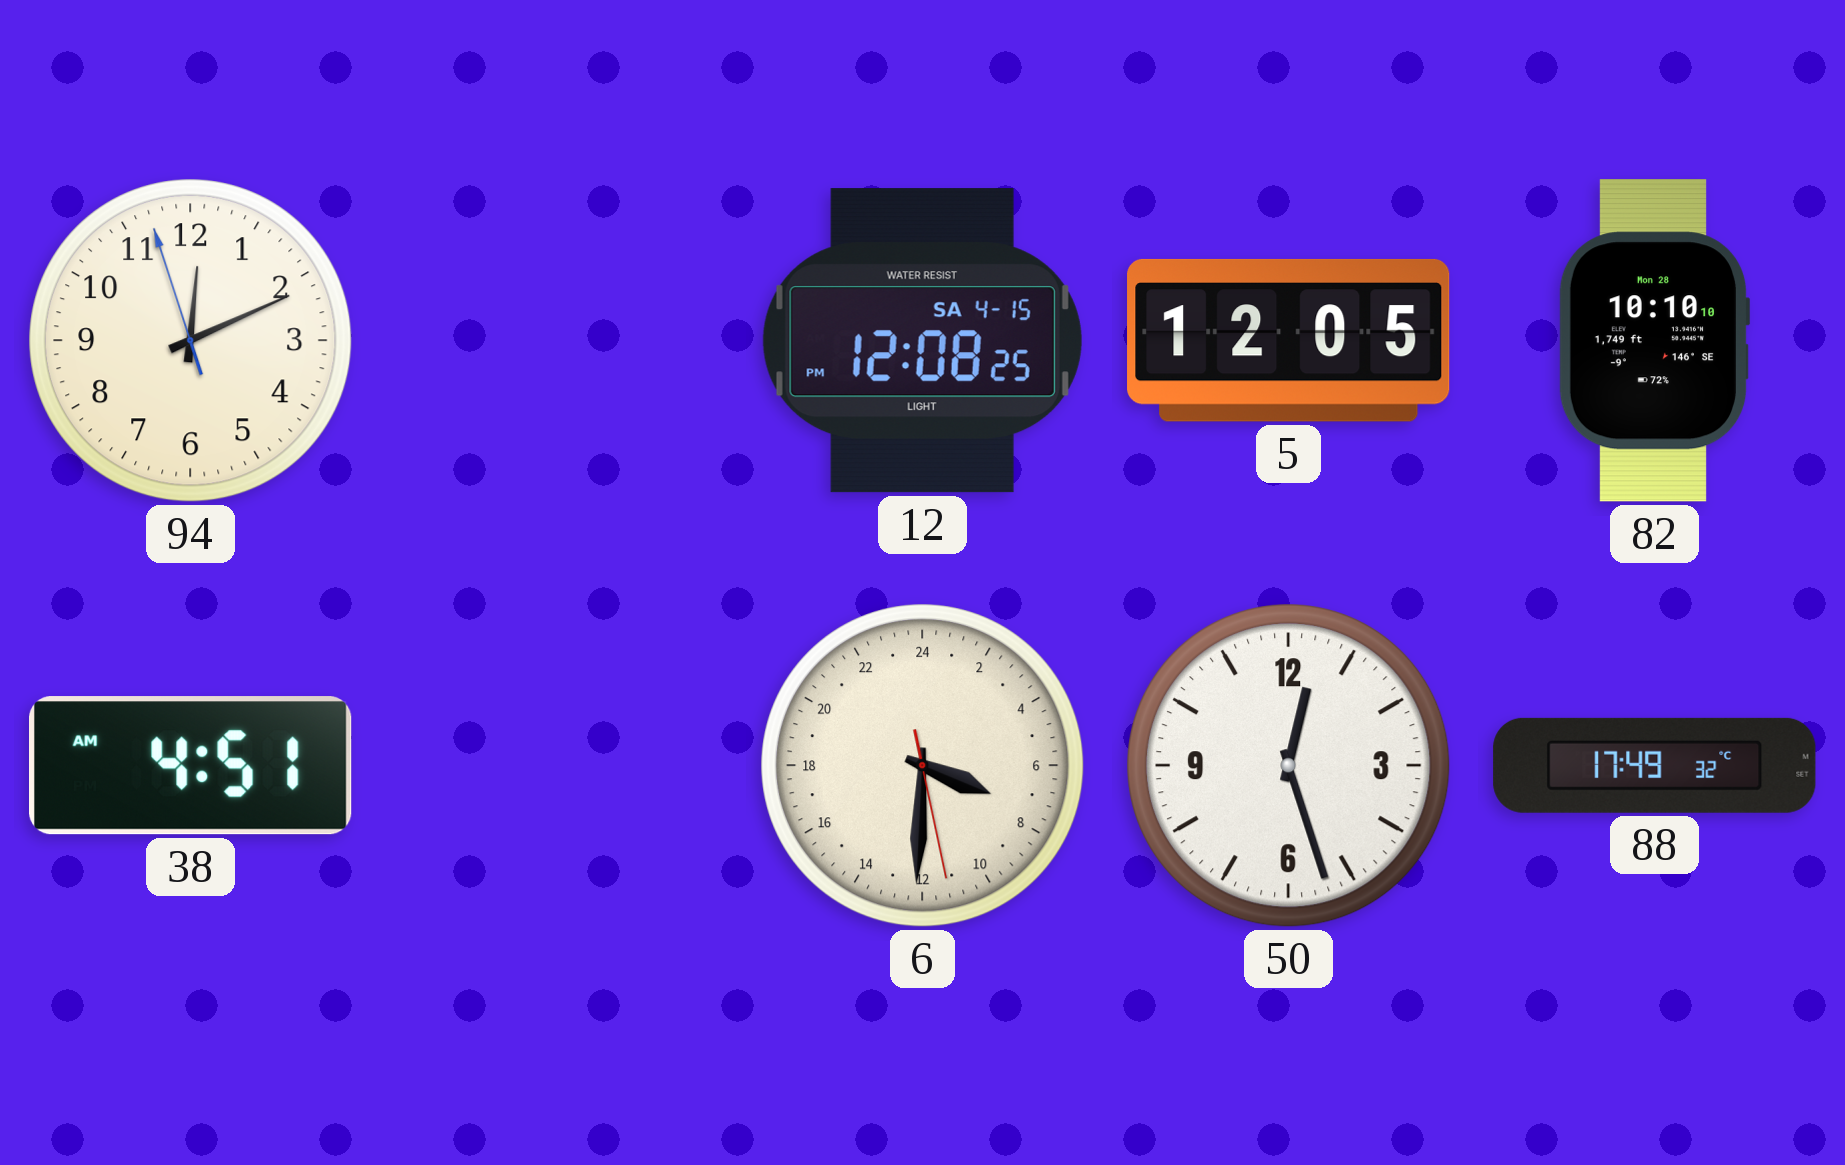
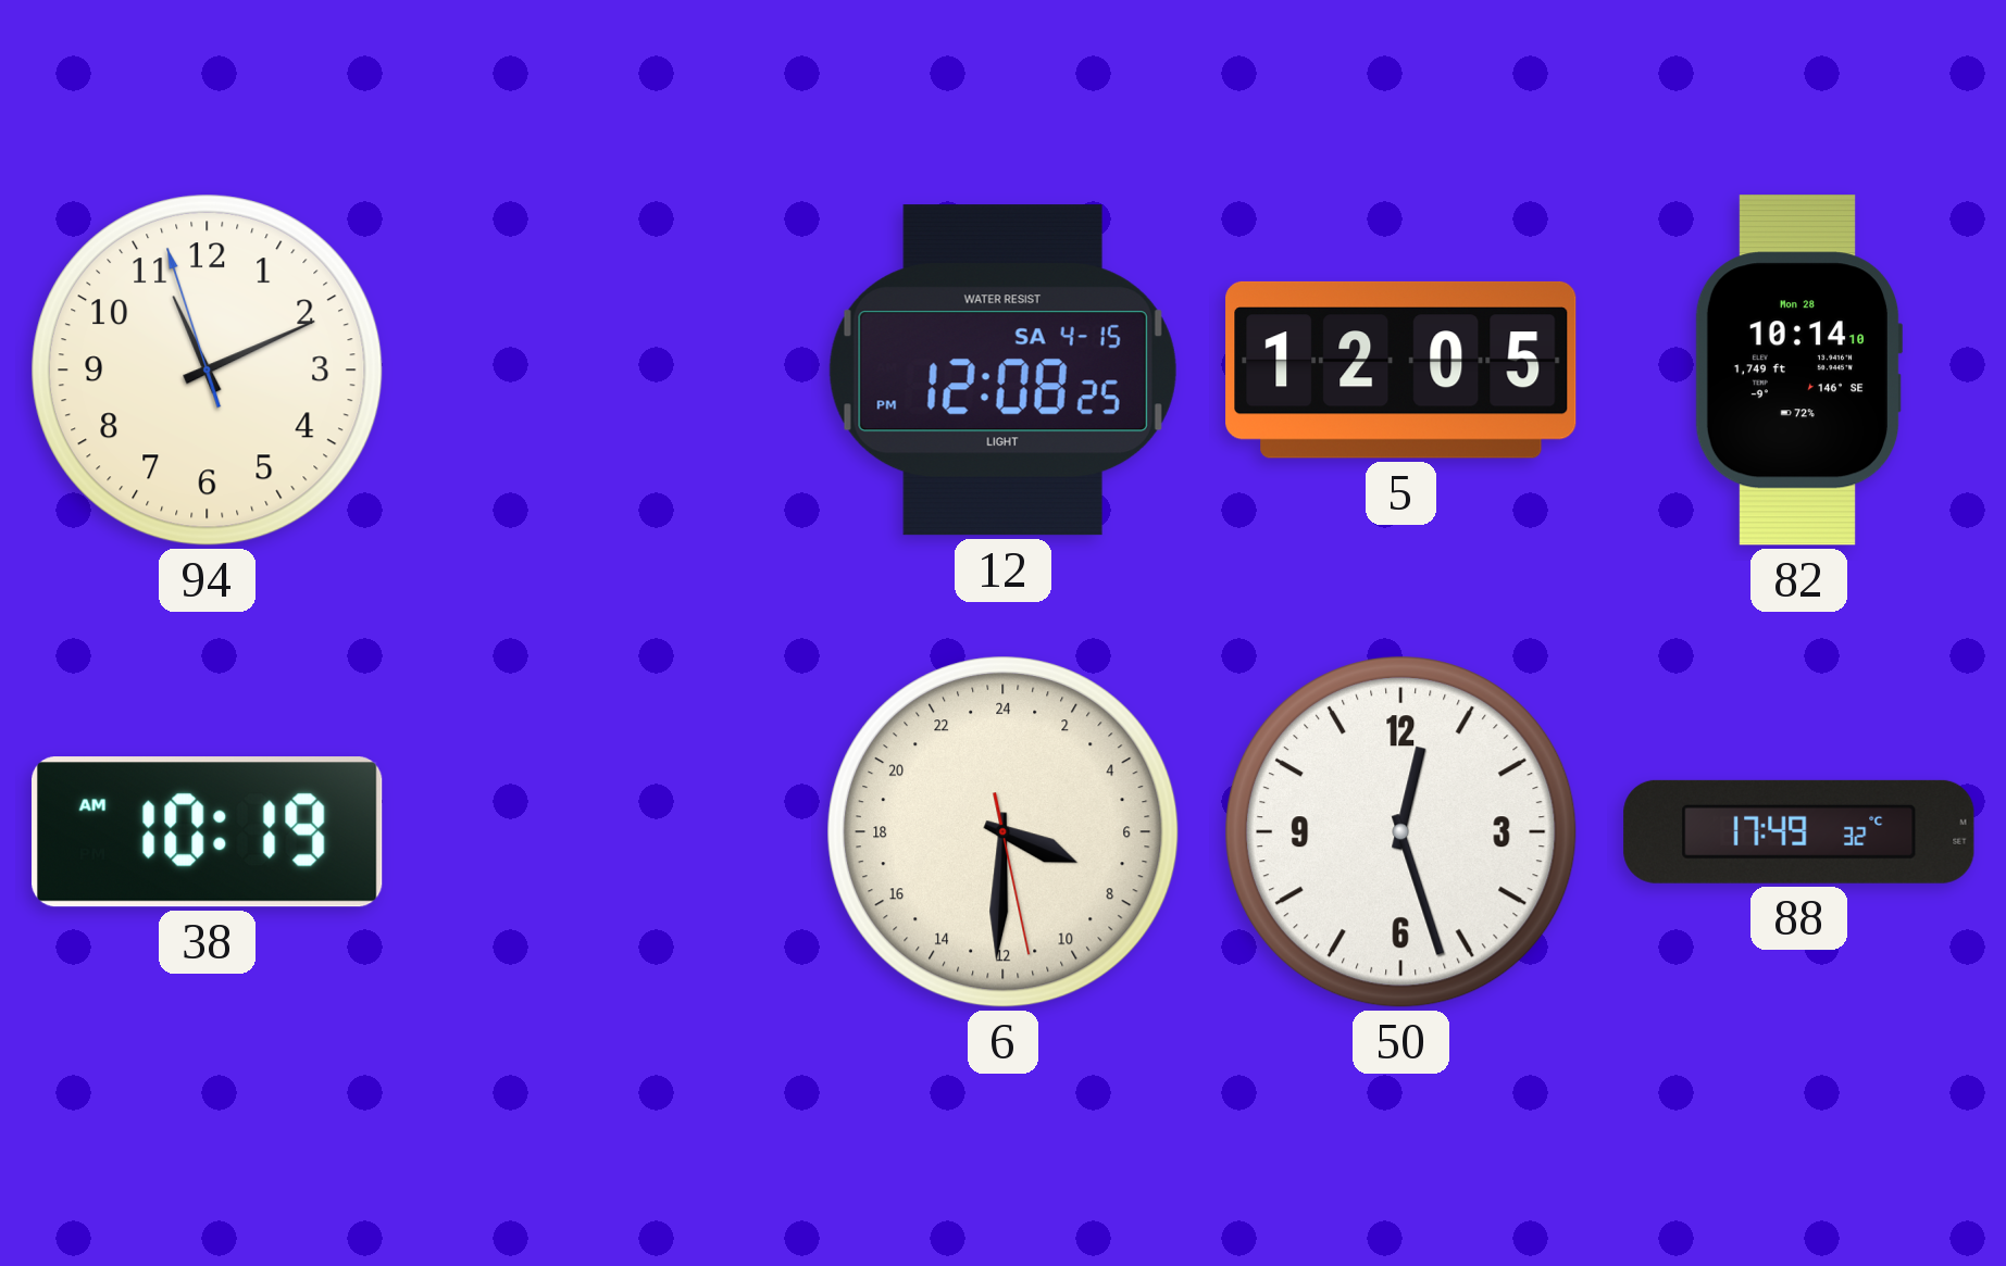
94: 12:10 -> 11:10
82: 10:10 -> 10:14
38: 4:51 -> 10:19
